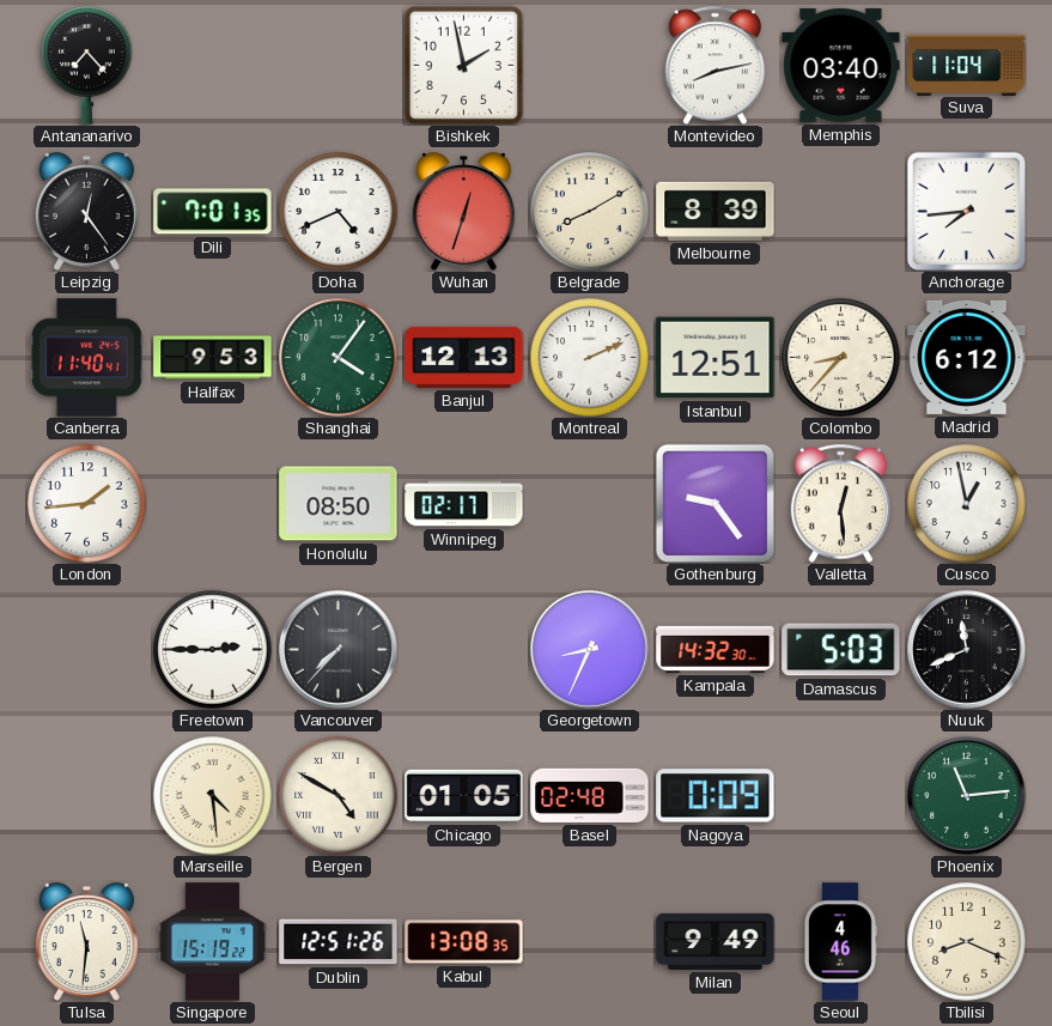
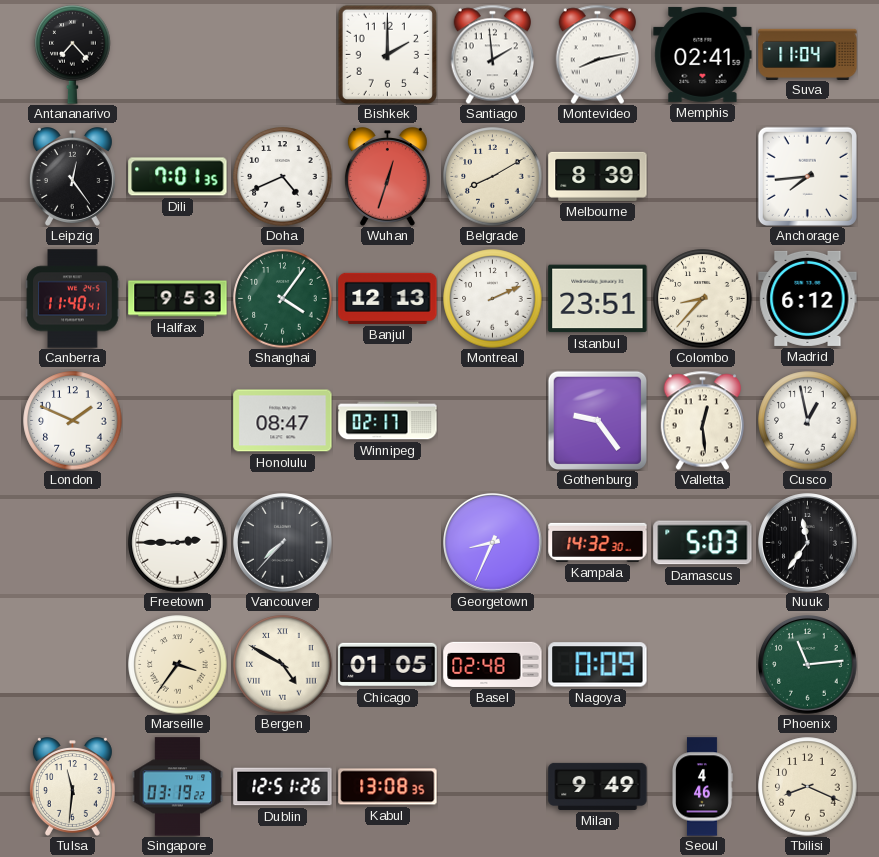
Bishkek: 1:58 -> 2:00
Santiago: none -> 1:59
Memphis: 03:40 -> 02:41
Istanbul: 12:51 -> 23:51
London: 1:44 -> 1:49
Honolulu: 08:50 -> 08:47
Nuuk: 11:41 -> 11:36
Marseille: 4:29 -> 3:36
Singapore: 15:19 -> 03:19
